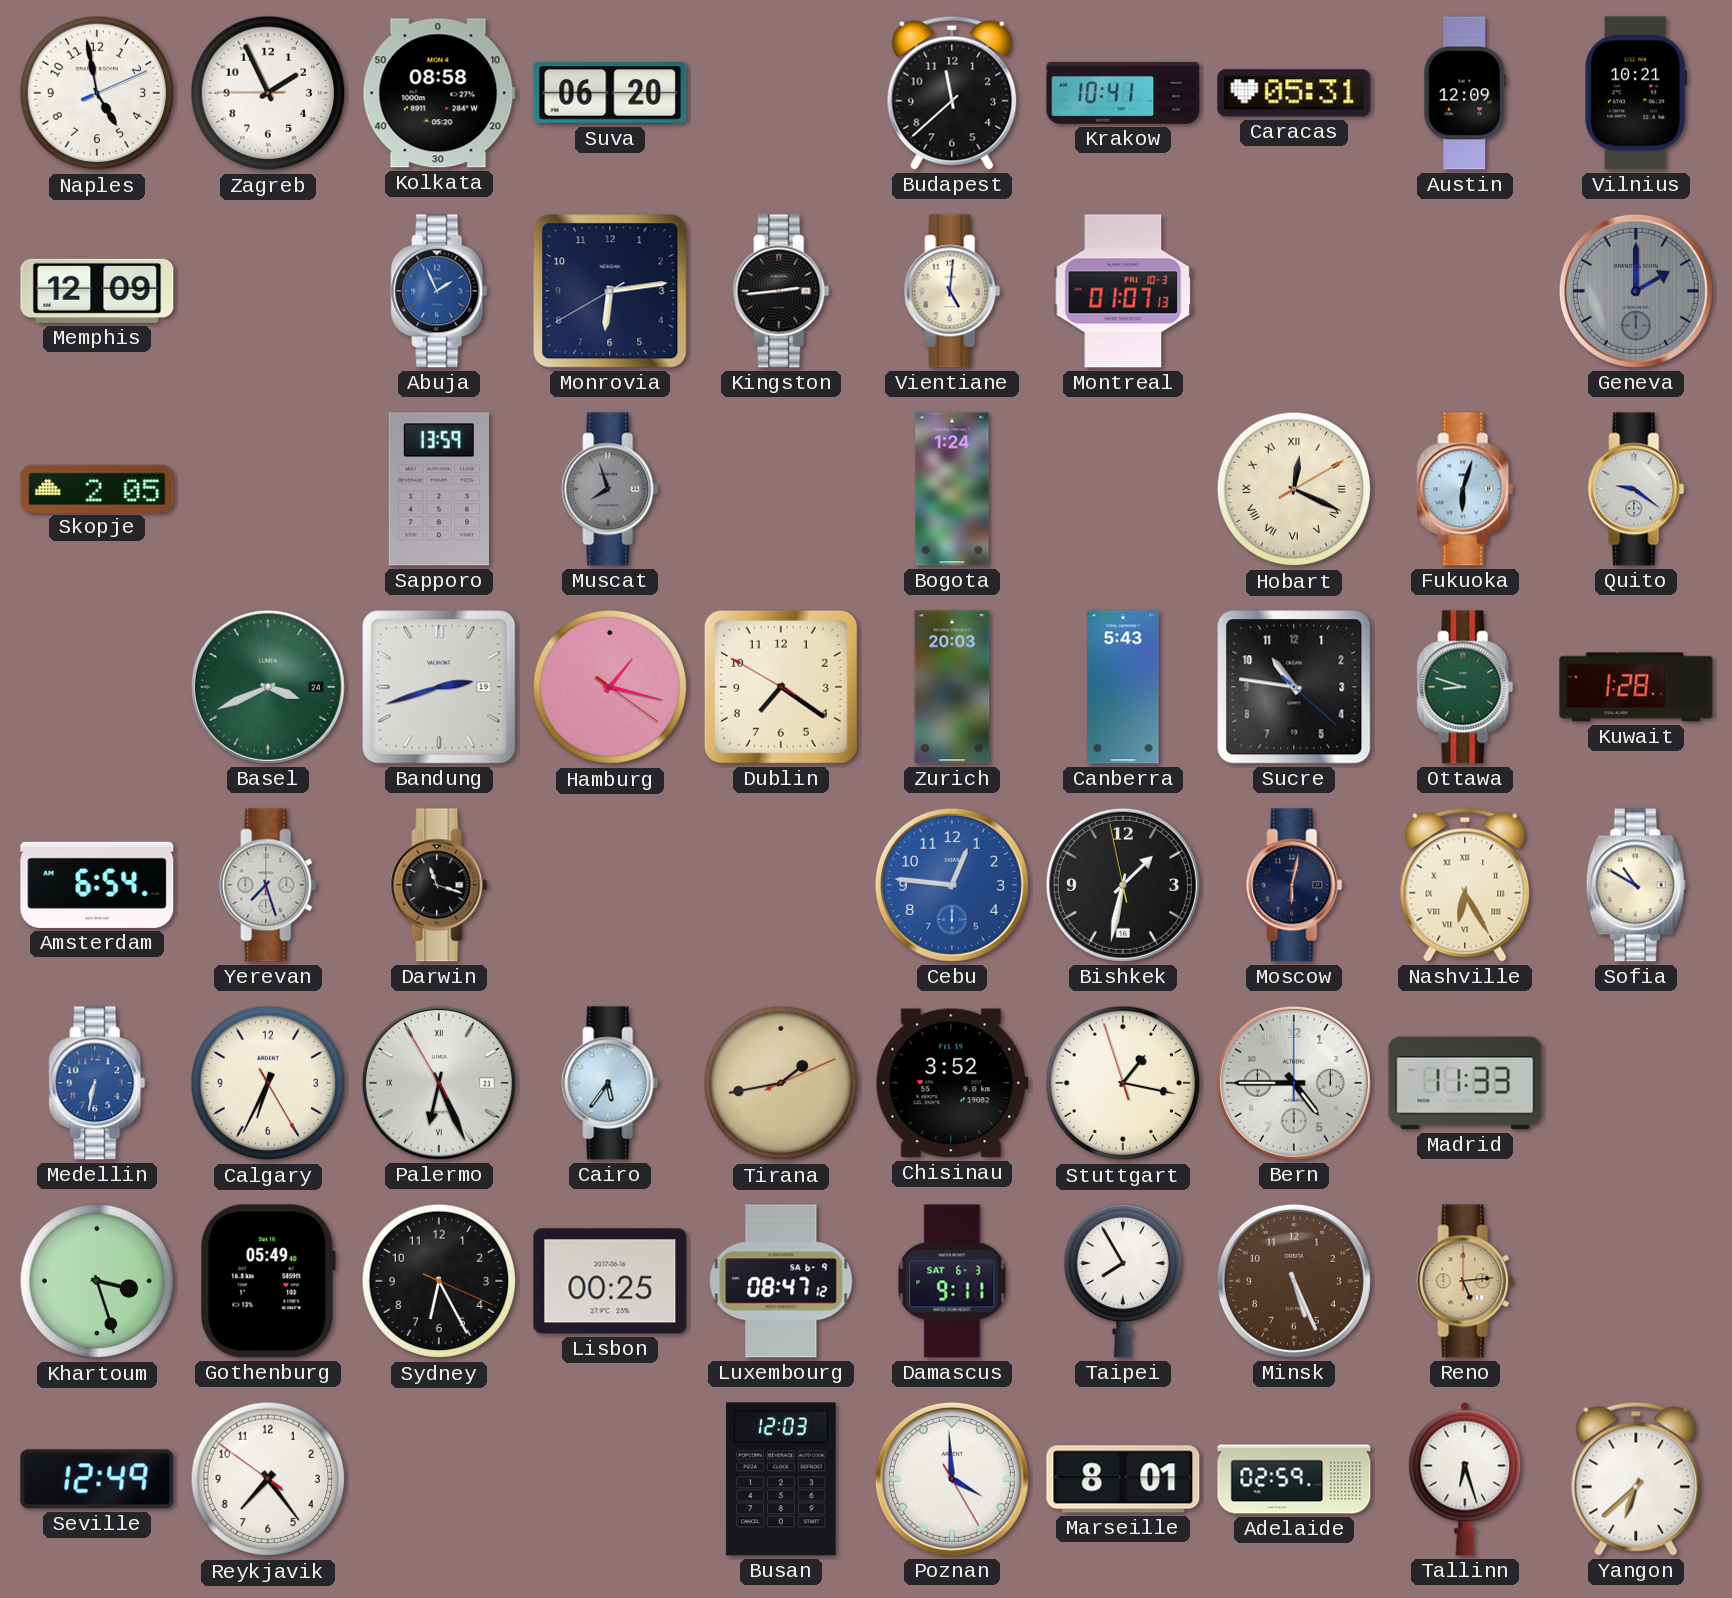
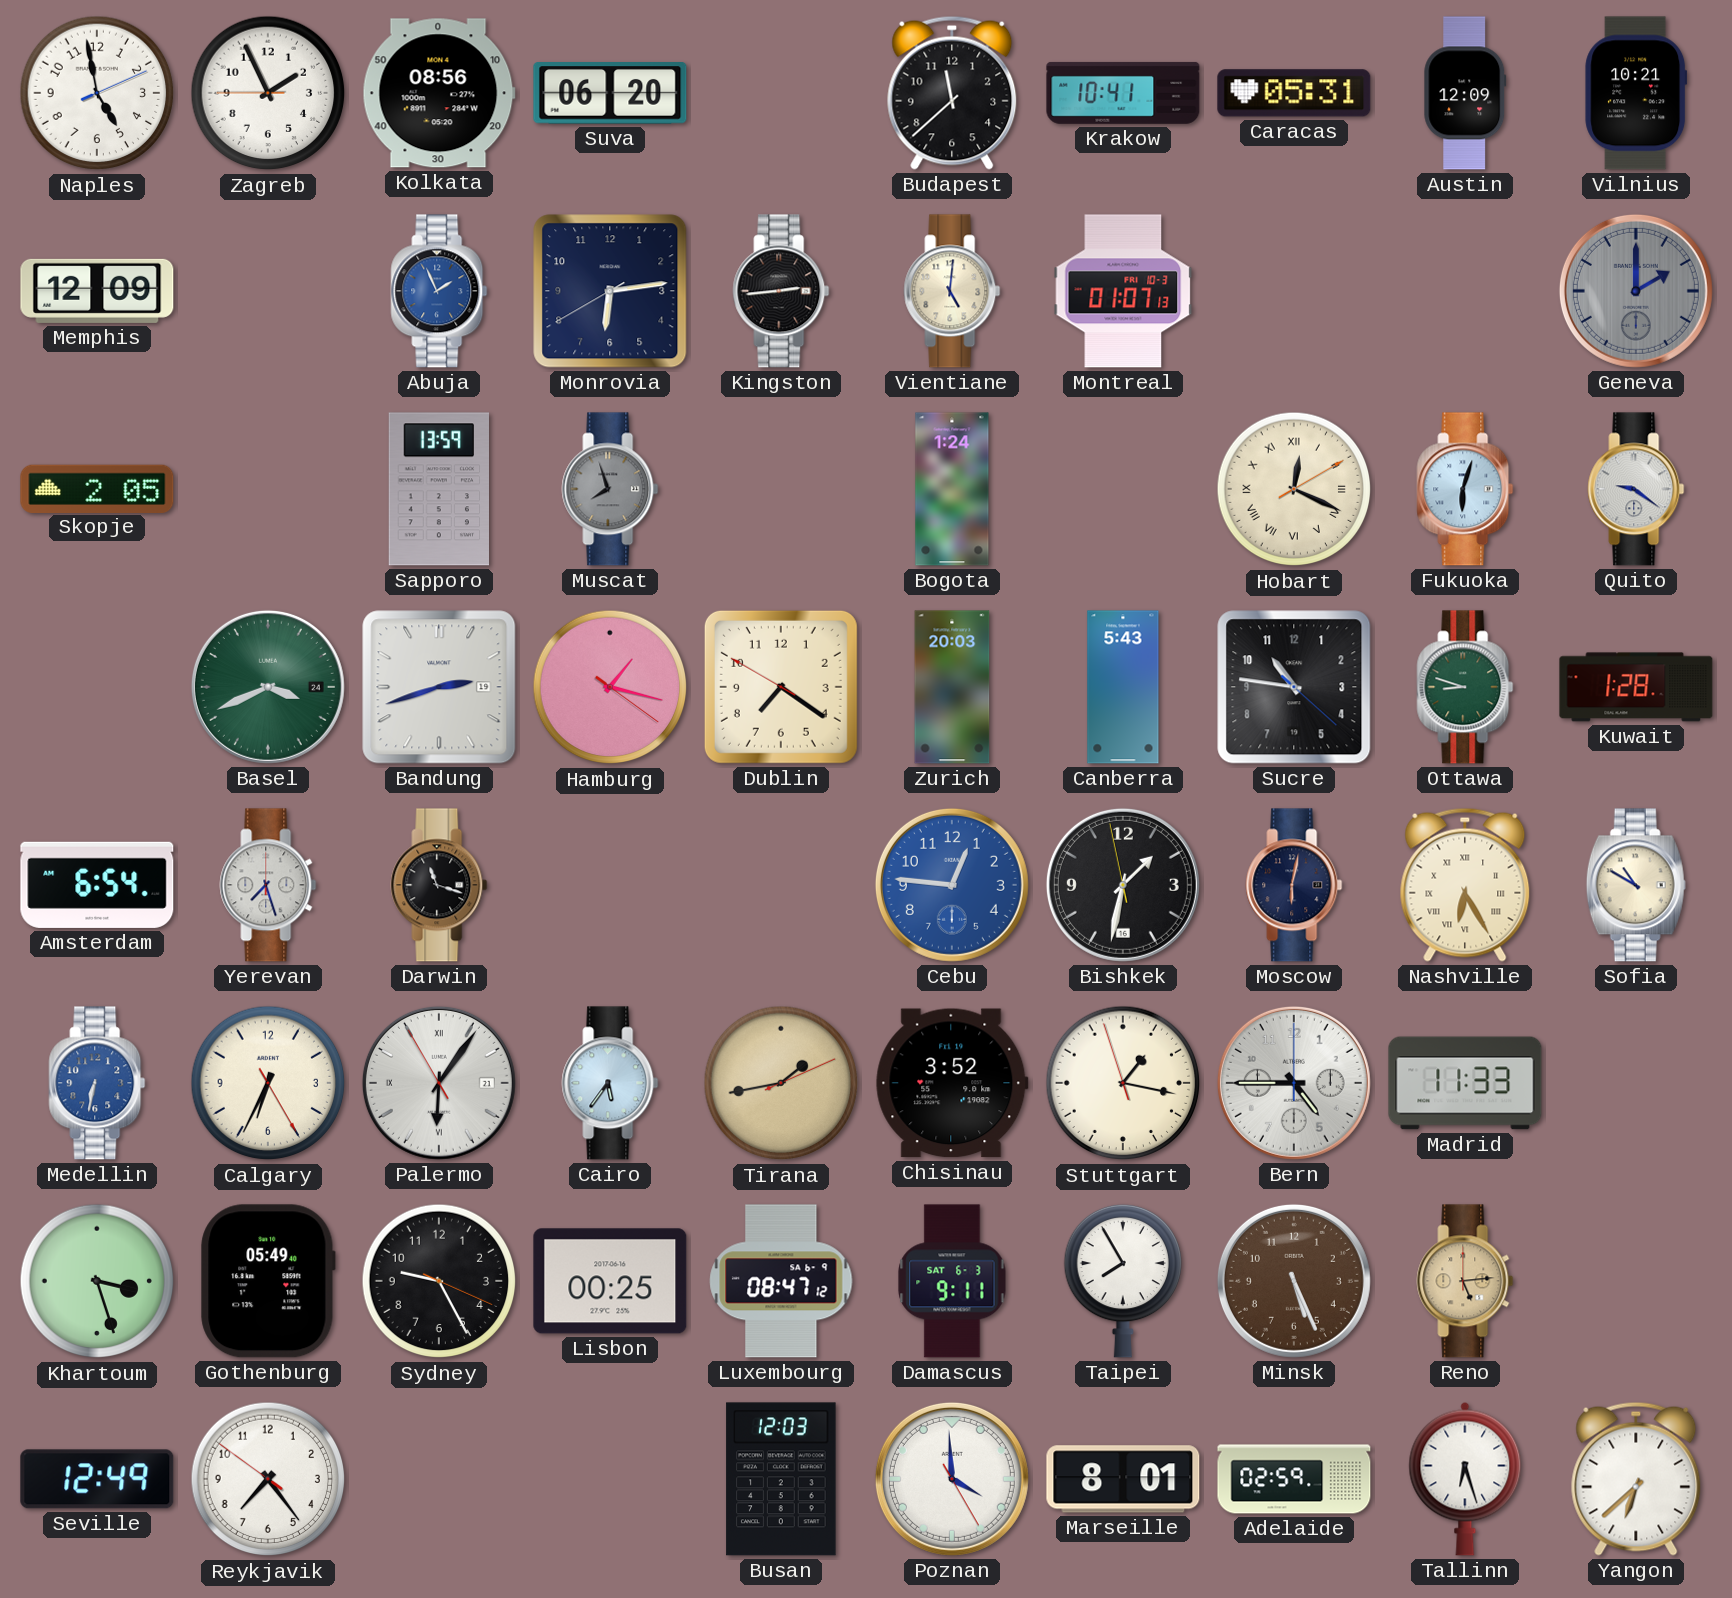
Kolkata: 08:58 -> 08:56
Palermo: 6:25 -> 6:05
Sydney: 6:25 -> 9:25
